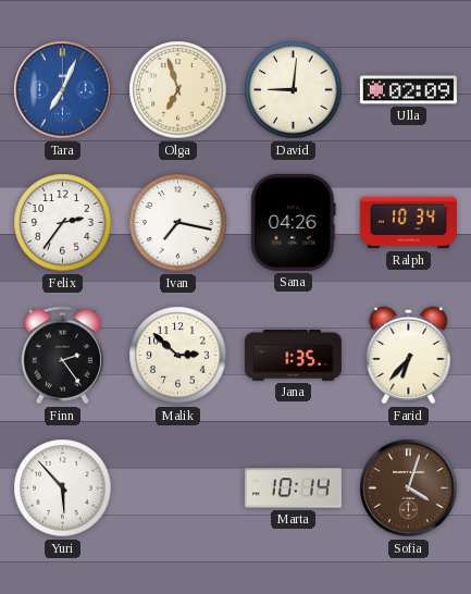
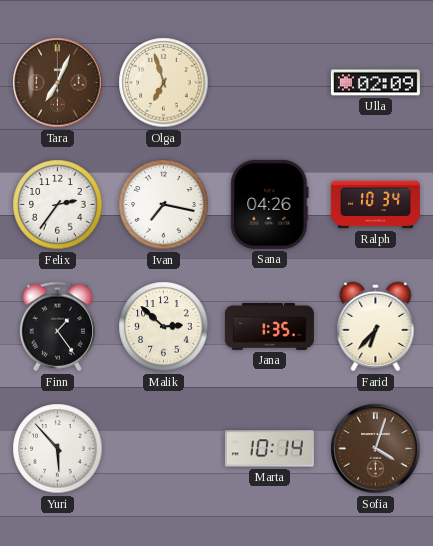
Tara dial: blue -> brown
David: 9:01 -> none
Finn: 2:24 -> 1:24
